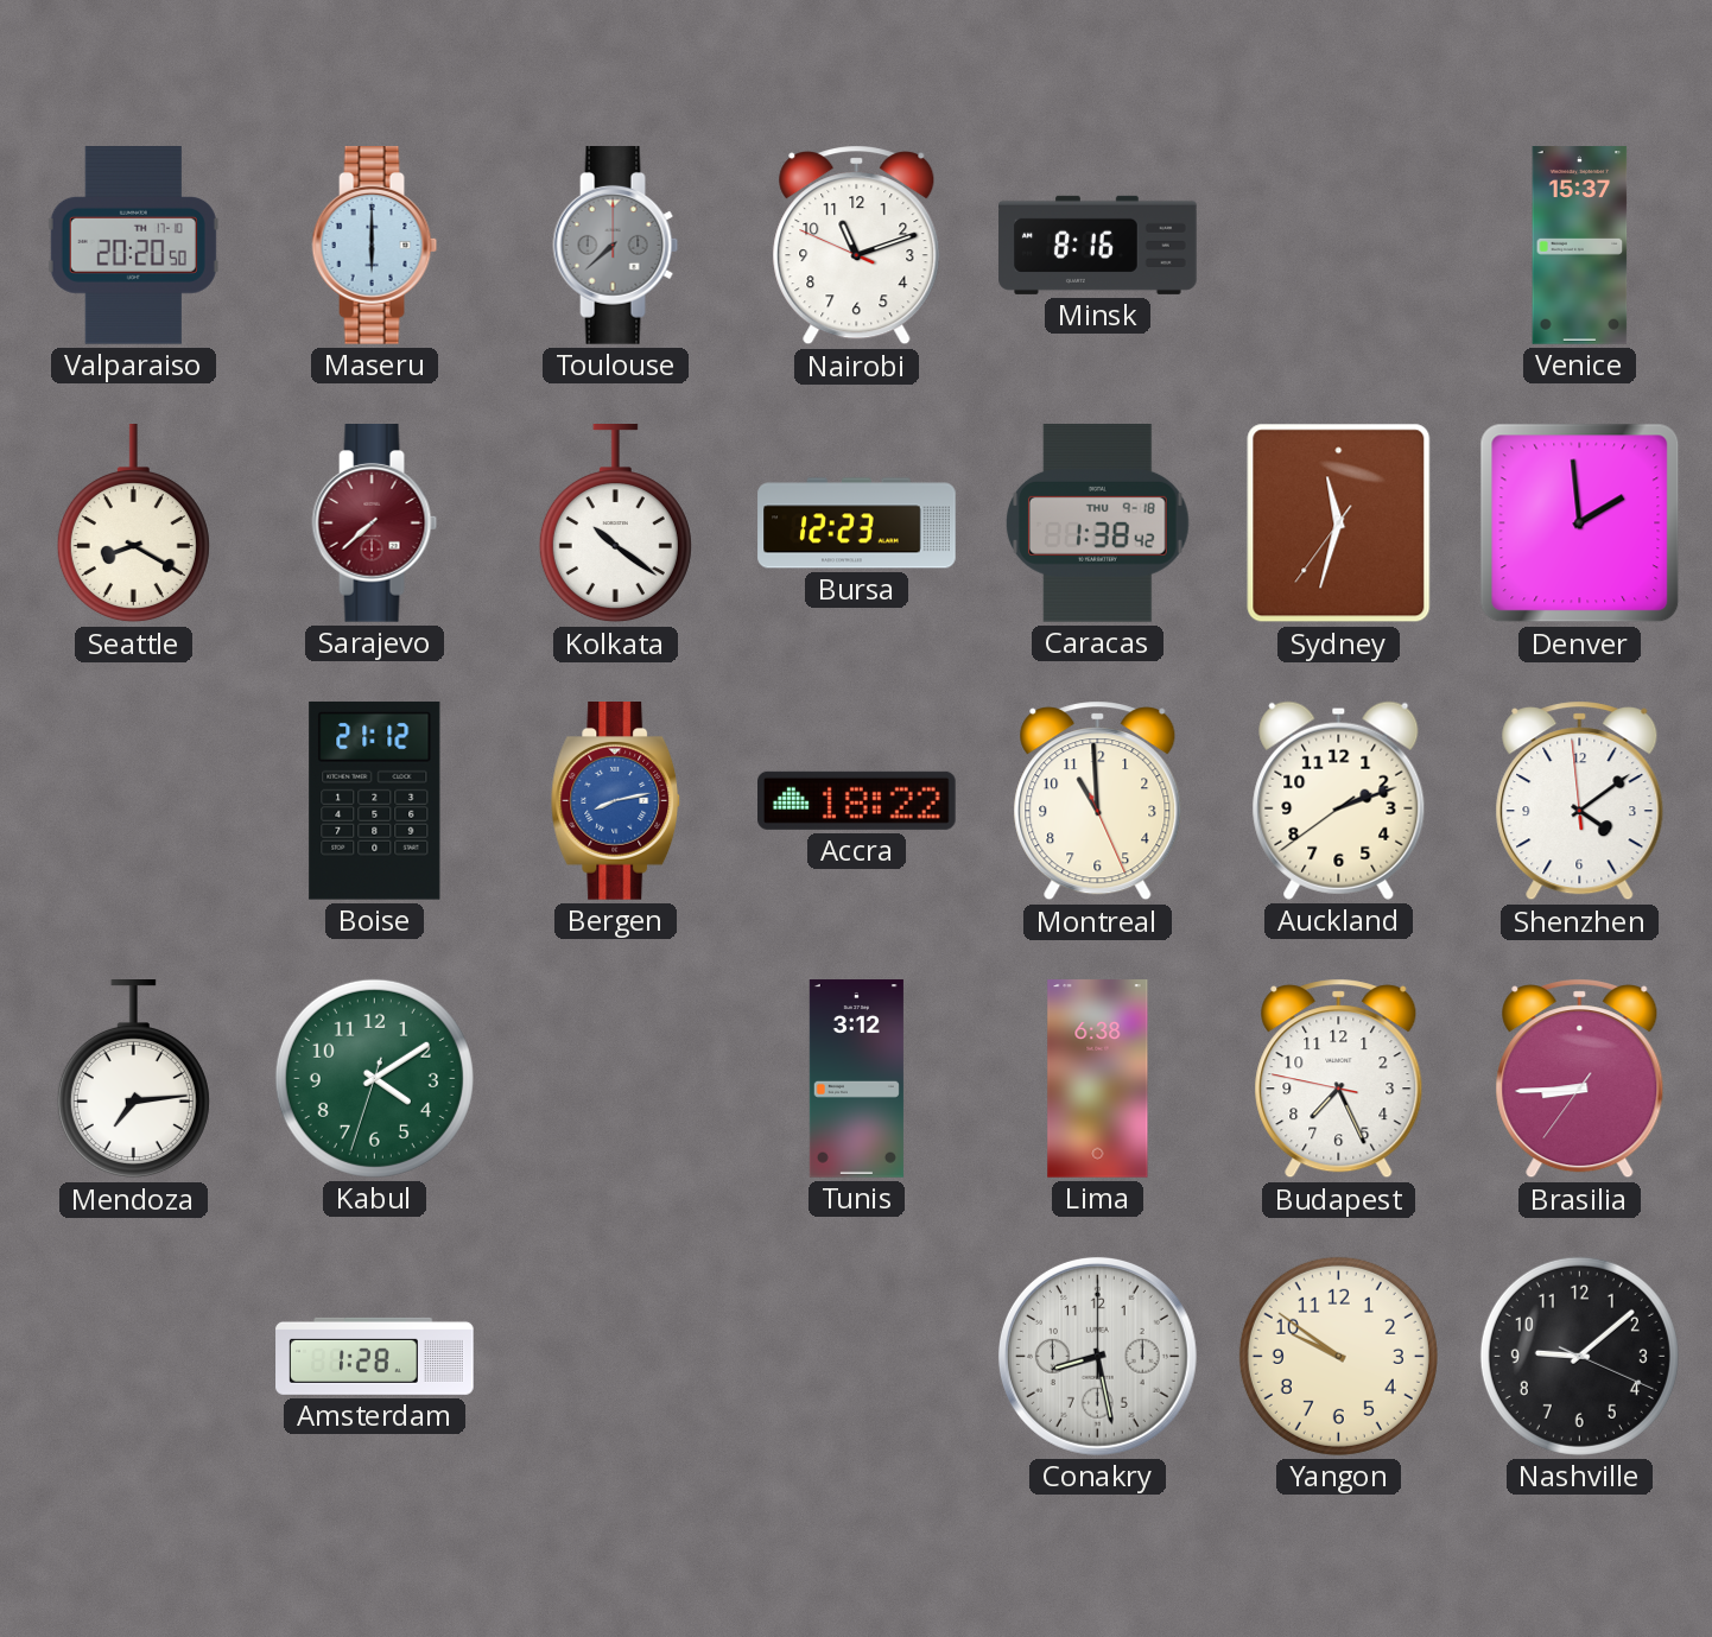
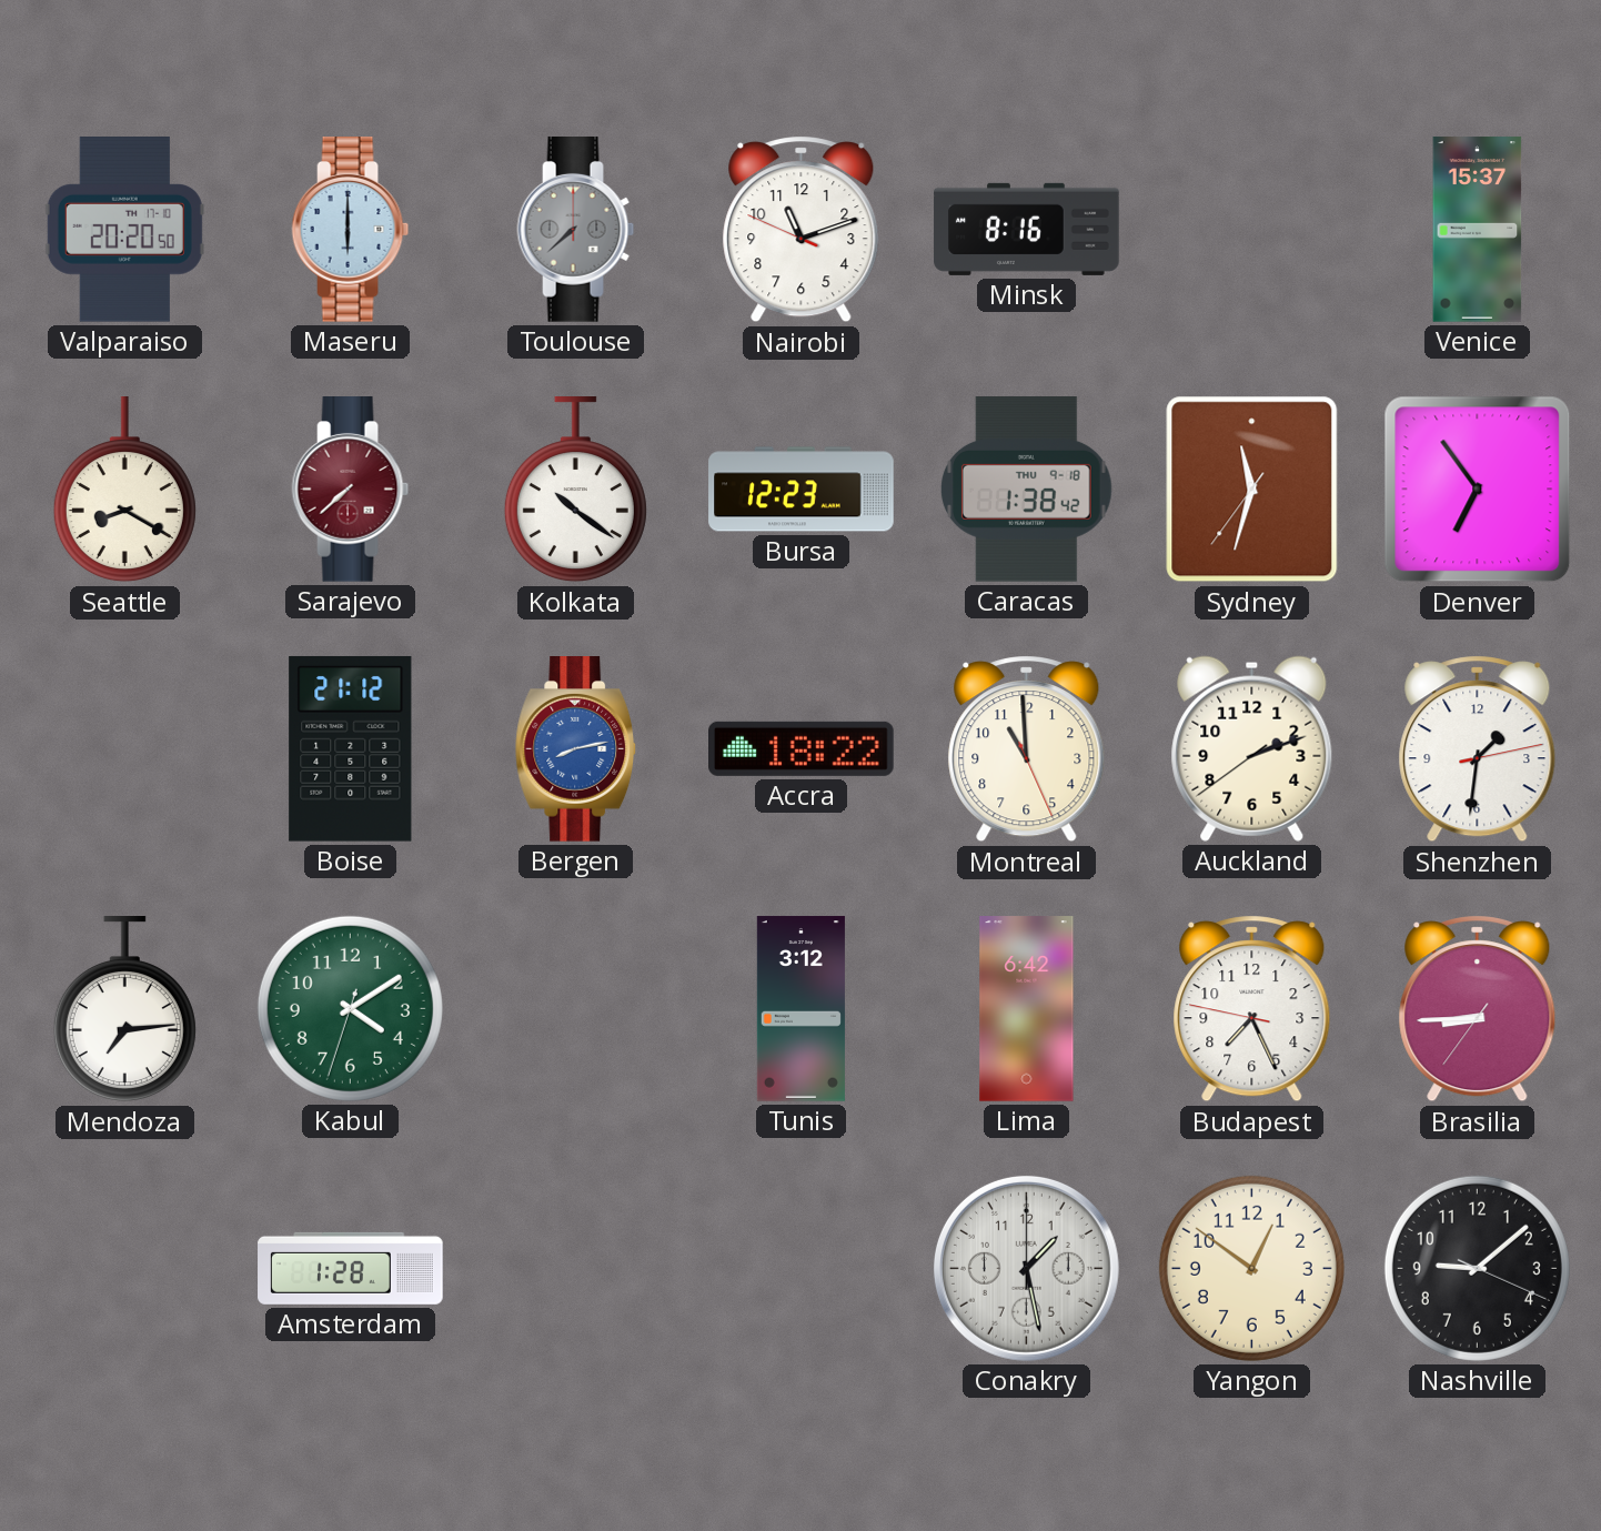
Denver: 1:59 -> 6:54
Shenzhen: 4:08 -> 1:31
Lima: 6:38 -> 6:42
Conakry: 8:28 -> 1:28
Yangon: 9:51 -> 12:51
